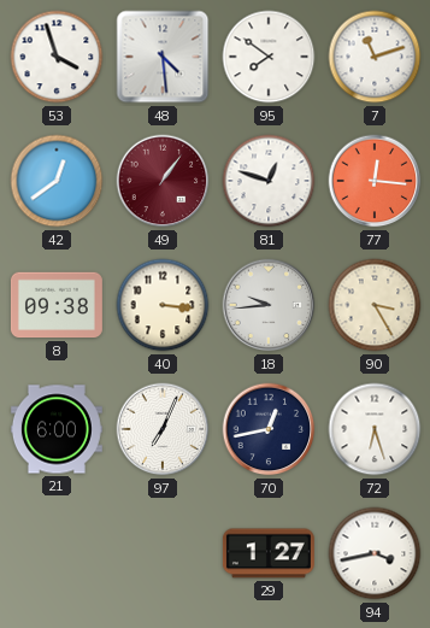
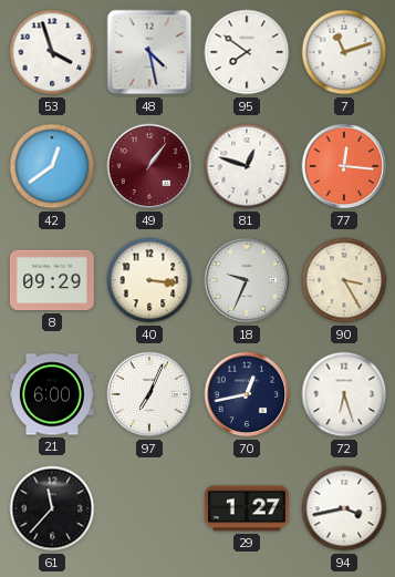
48: 4:29 -> 4:28
8: 09:38 -> 09:29
18: 9:44 -> 9:34
61: none -> 11:37
